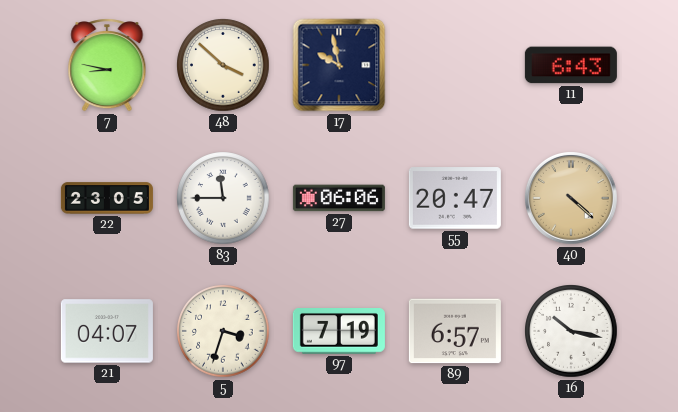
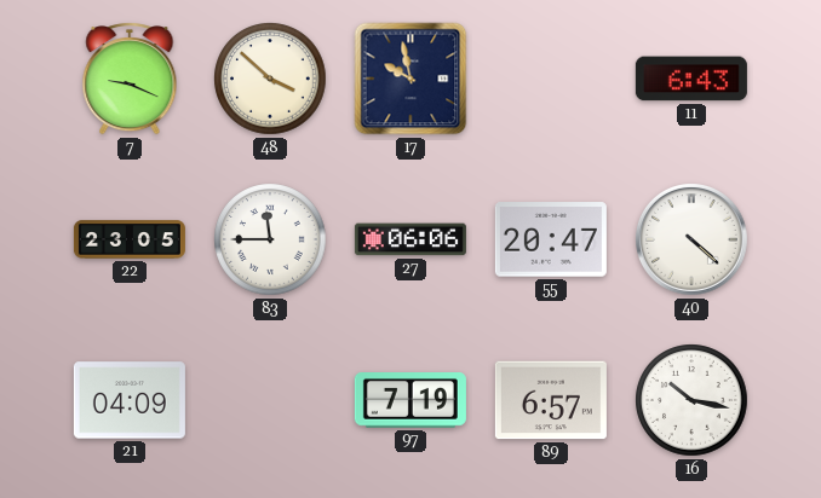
7: 8:47 -> 9:19
40 dial: champagne -> white
21: 04:07 -> 04:09
5: 3:33 -> none
